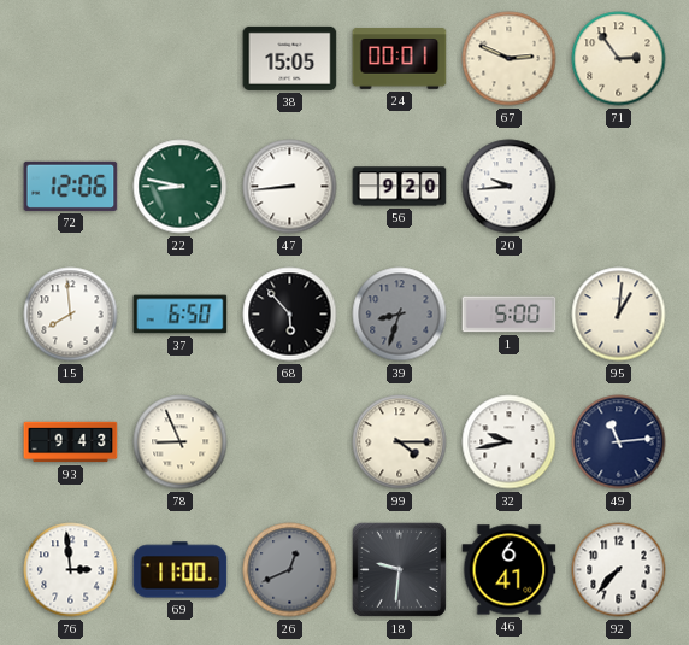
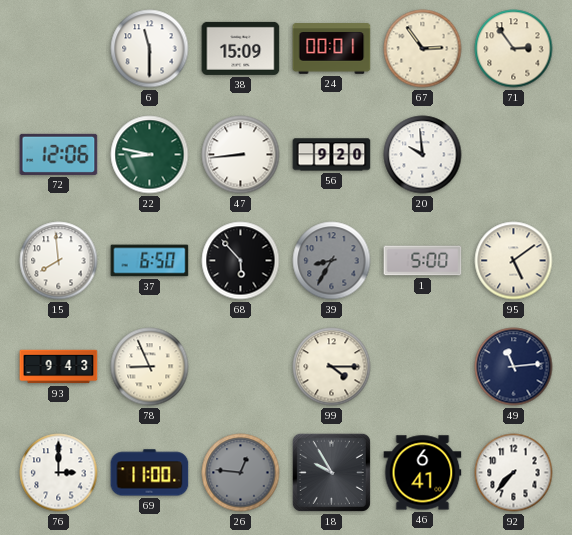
6: none -> 11:30
38: 15:05 -> 15:09
67: 2:49 -> 2:54
20: 9:44 -> 9:59
39: 8:33 -> 8:35
95: 1:01 -> 5:09
32: 9:43 -> none
76: 2:59 -> 3:00
26: 12:41 -> 12:46
18: 9:31 -> 9:55
